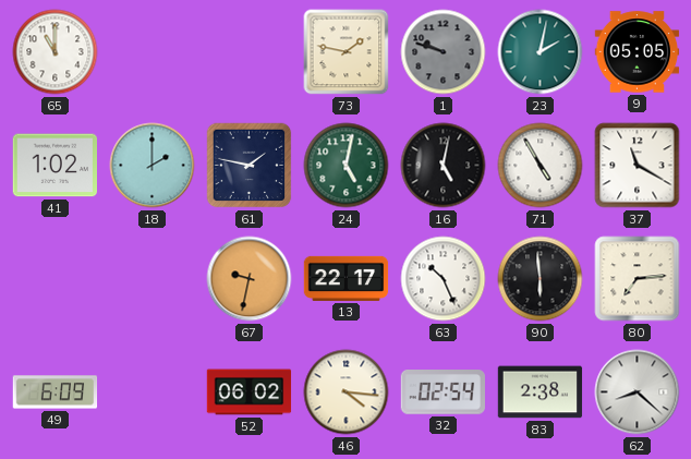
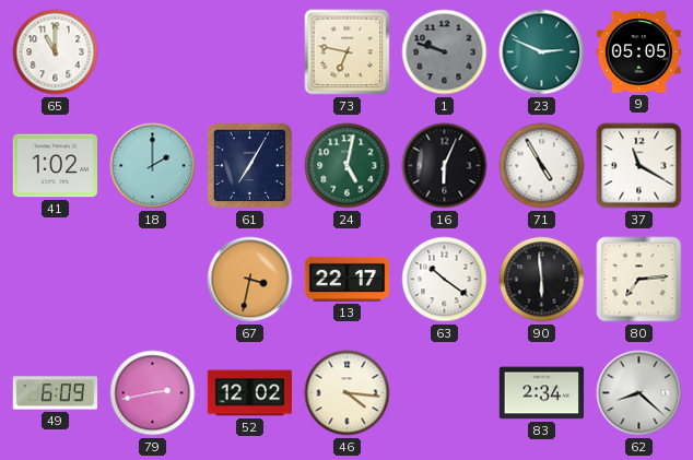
73: 1:47 -> 6:47
23: 2:02 -> 2:49
61: 1:47 -> 7:05
16: 5:02 -> 6:04
67: 9:32 -> 3:32
63: 10:26 -> 10:21
79: none -> 2:43
52: 06:02 -> 12:02
32: 02:54 -> none
83: 2:38 -> 2:34
